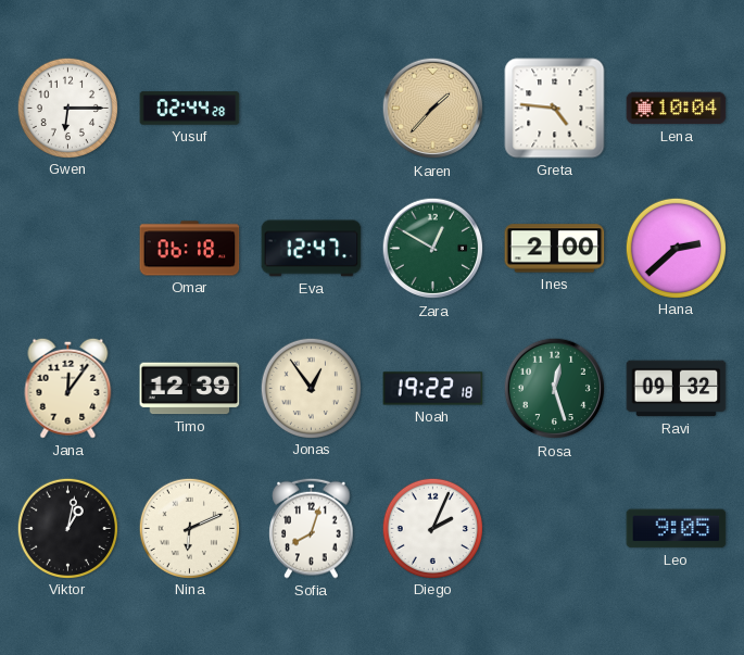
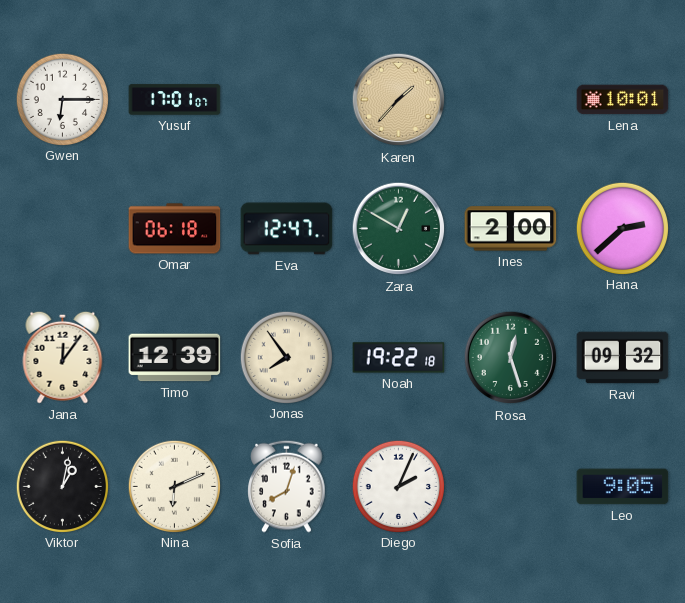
Yusuf: 02:44 -> 17:01
Greta: 4:46 -> none
Lena: 10:04 -> 10:01
Jonas: 12:54 -> 7:54
